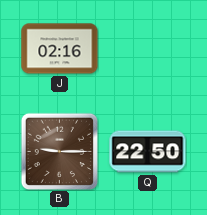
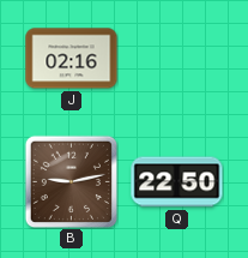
B: 9:15 -> 9:13
